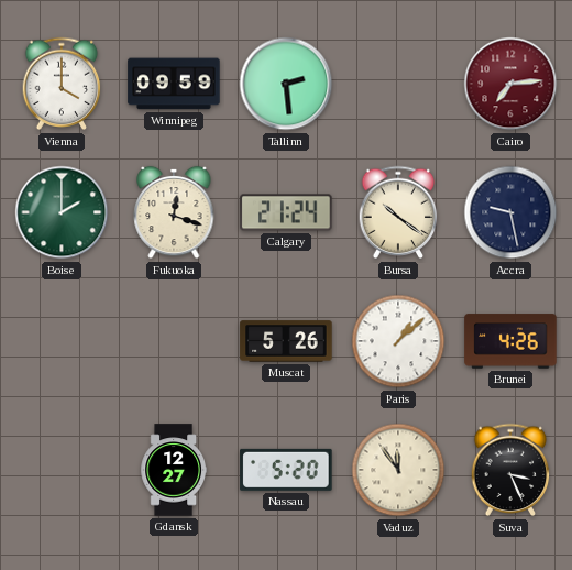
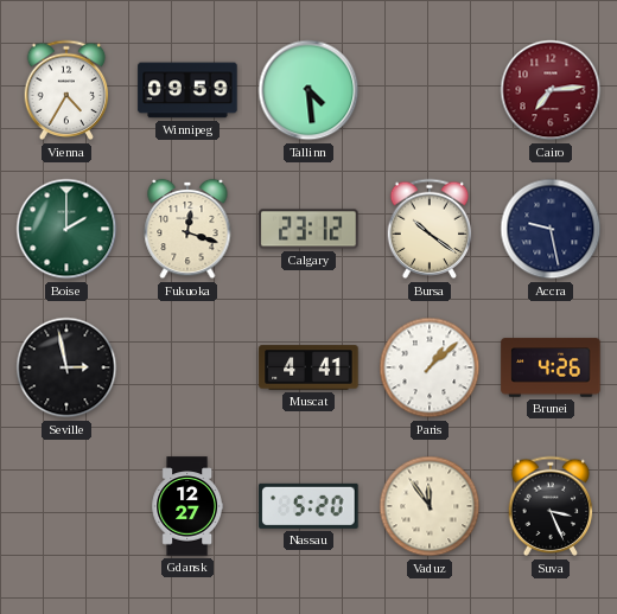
Vienna: 4:00 -> 4:35
Tallinn: 2:29 -> 4:29
Calgary: 21:24 -> 23:12
Seville: none -> 2:58
Muscat: 5:26 -> 4:41
